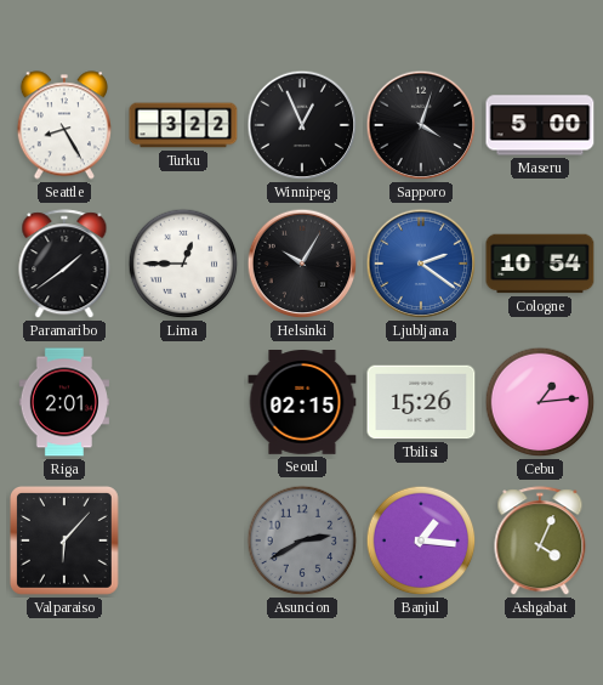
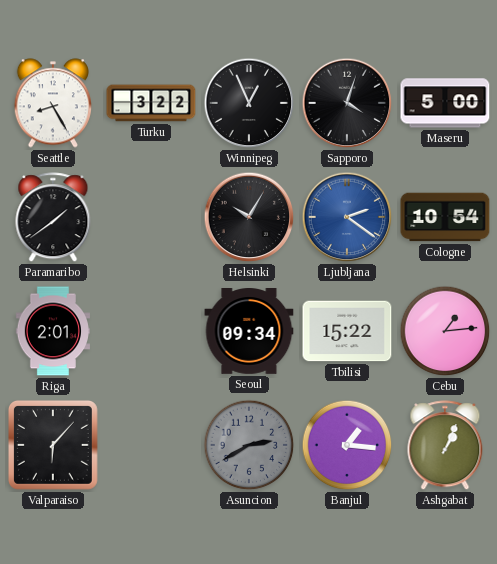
Lima: 12:45 -> none
Seoul: 02:15 -> 09:34
Tbilisi: 15:26 -> 15:22
Ashgabat: 4:04 -> 1:04
